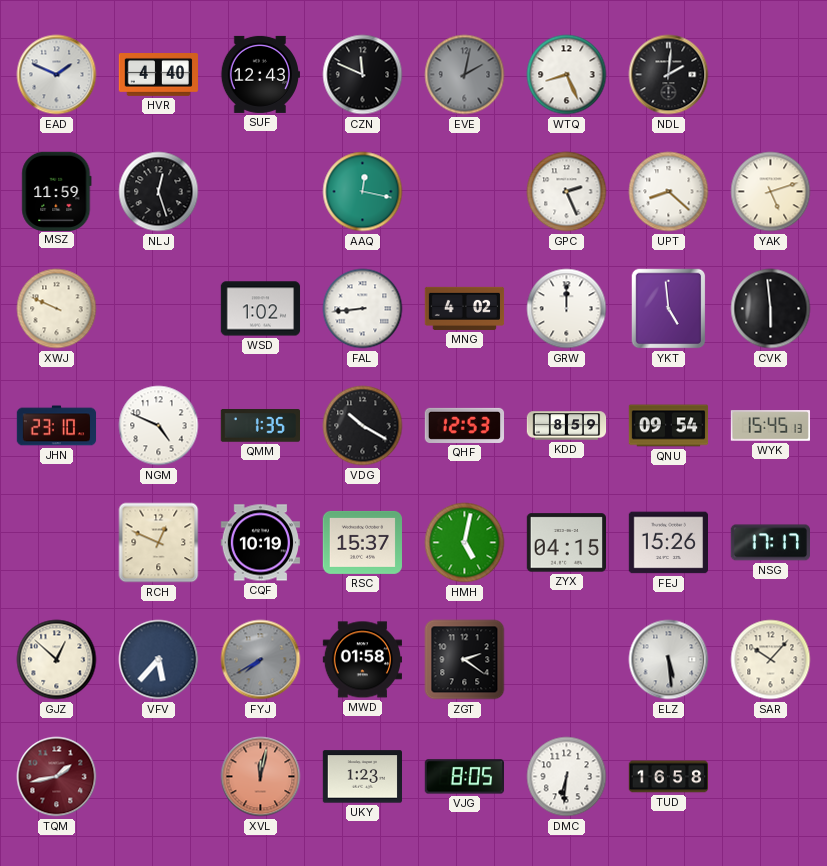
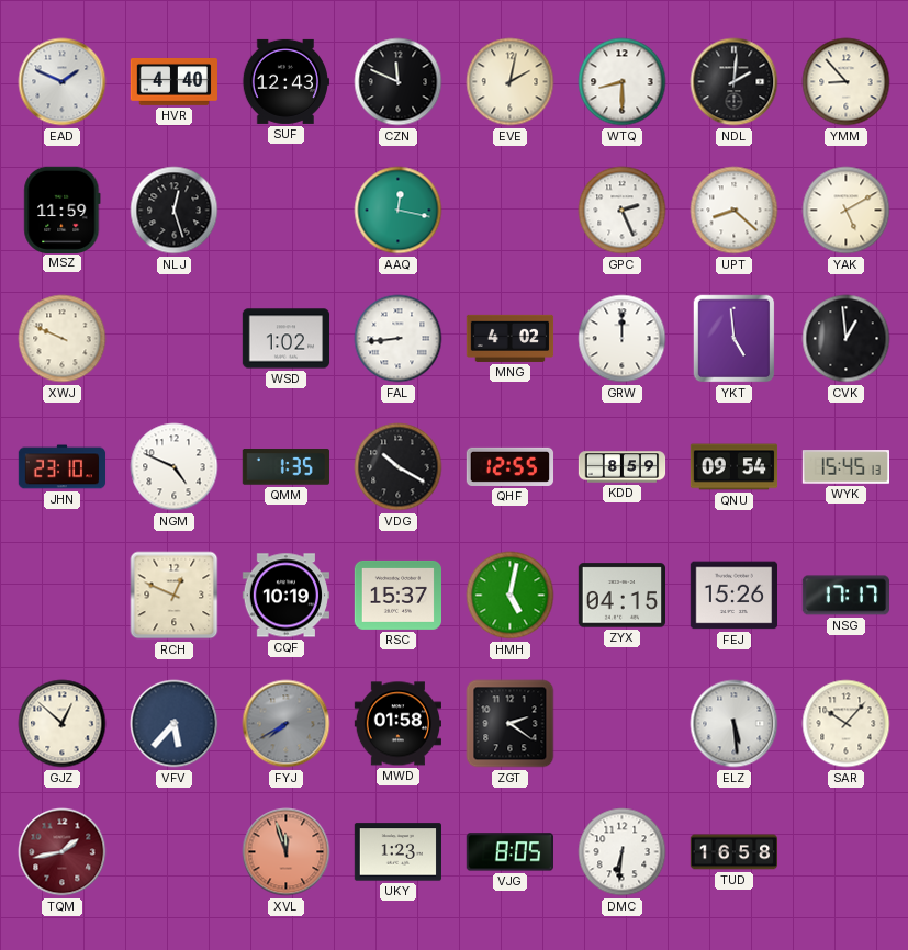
EVE dial: grey -> cream
WTQ: 8:26 -> 8:30
YMM: none -> 8:53
YAK: 5:12 -> 5:10
CVK: 5:59 -> 12:59
QHF: 12:53 -> 12:55
XVL: 12:02 -> 11:57
